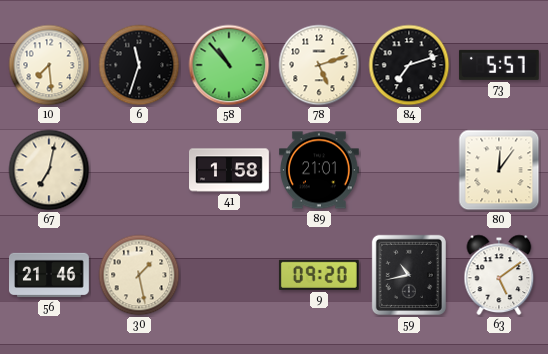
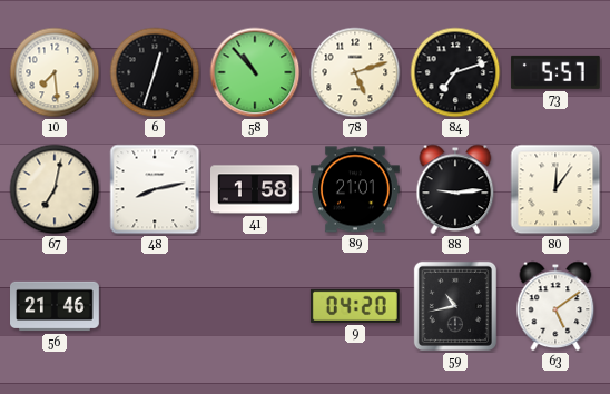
6: 11:33 -> 12:33
48: none -> 8:13
88: none -> 9:14
30: 1:28 -> none
9: 09:20 -> 04:20
